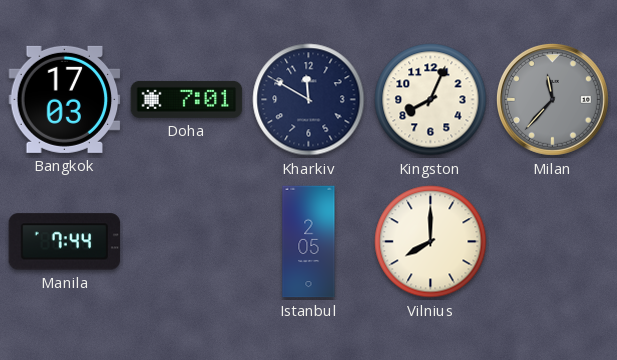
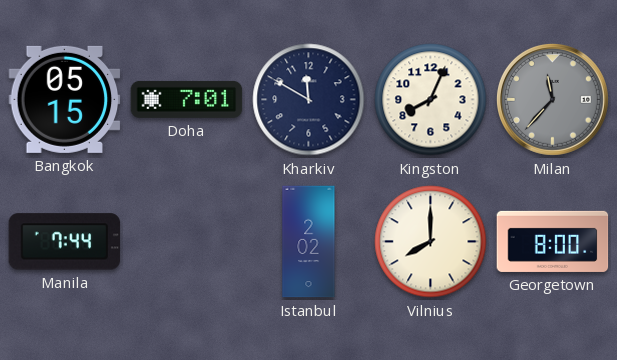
Bangkok: 17:03 -> 05:15
Istanbul: 2:05 -> 2:02
Georgetown: none -> 8:00
